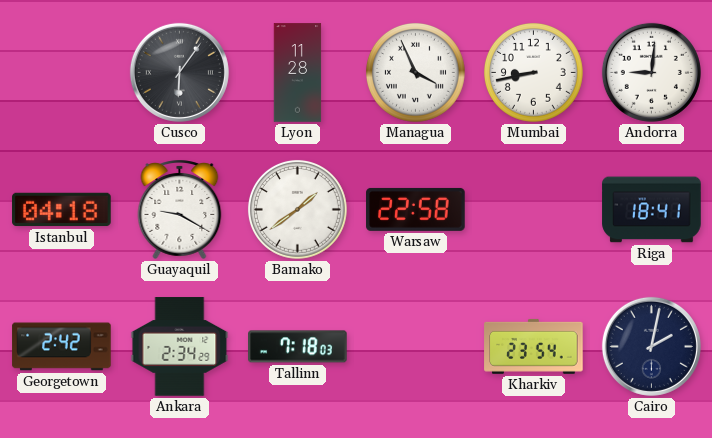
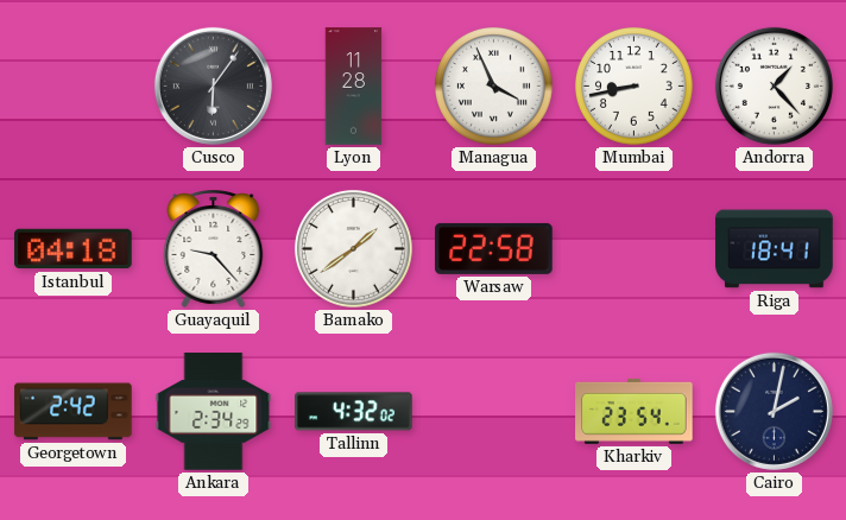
Andorra: 9:01 -> 1:23
Guayaquil: 9:20 -> 9:23
Tallinn: 7:18 -> 4:32
